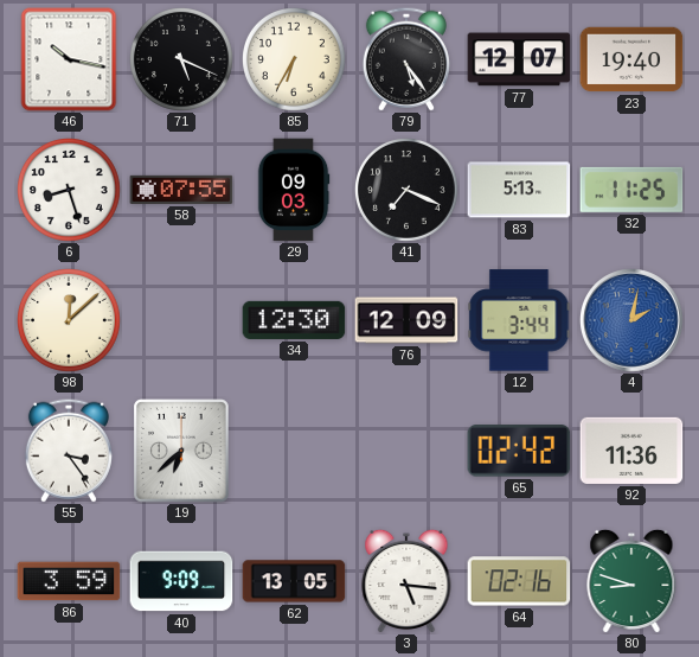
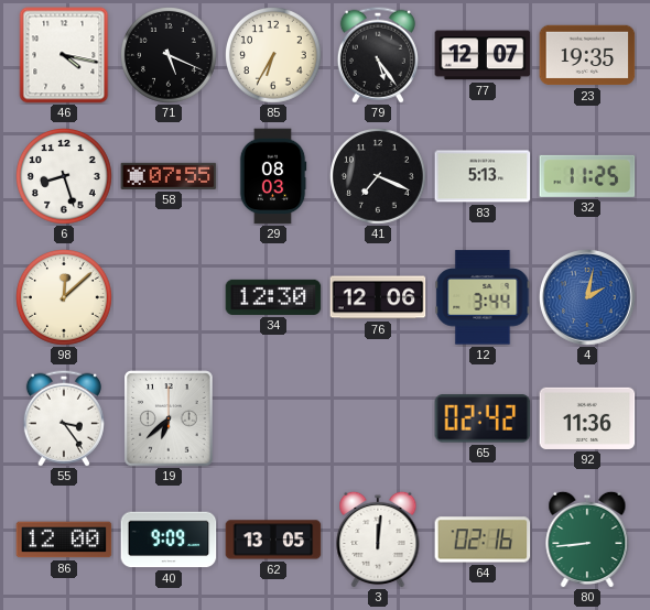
46: 10:17 -> 4:17
23: 19:40 -> 19:35
29: 09:03 -> 08:03
76: 12:09 -> 12:06
86: 3:59 -> 12:00
3: 5:16 -> 12:01
80: 8:48 -> 8:44
